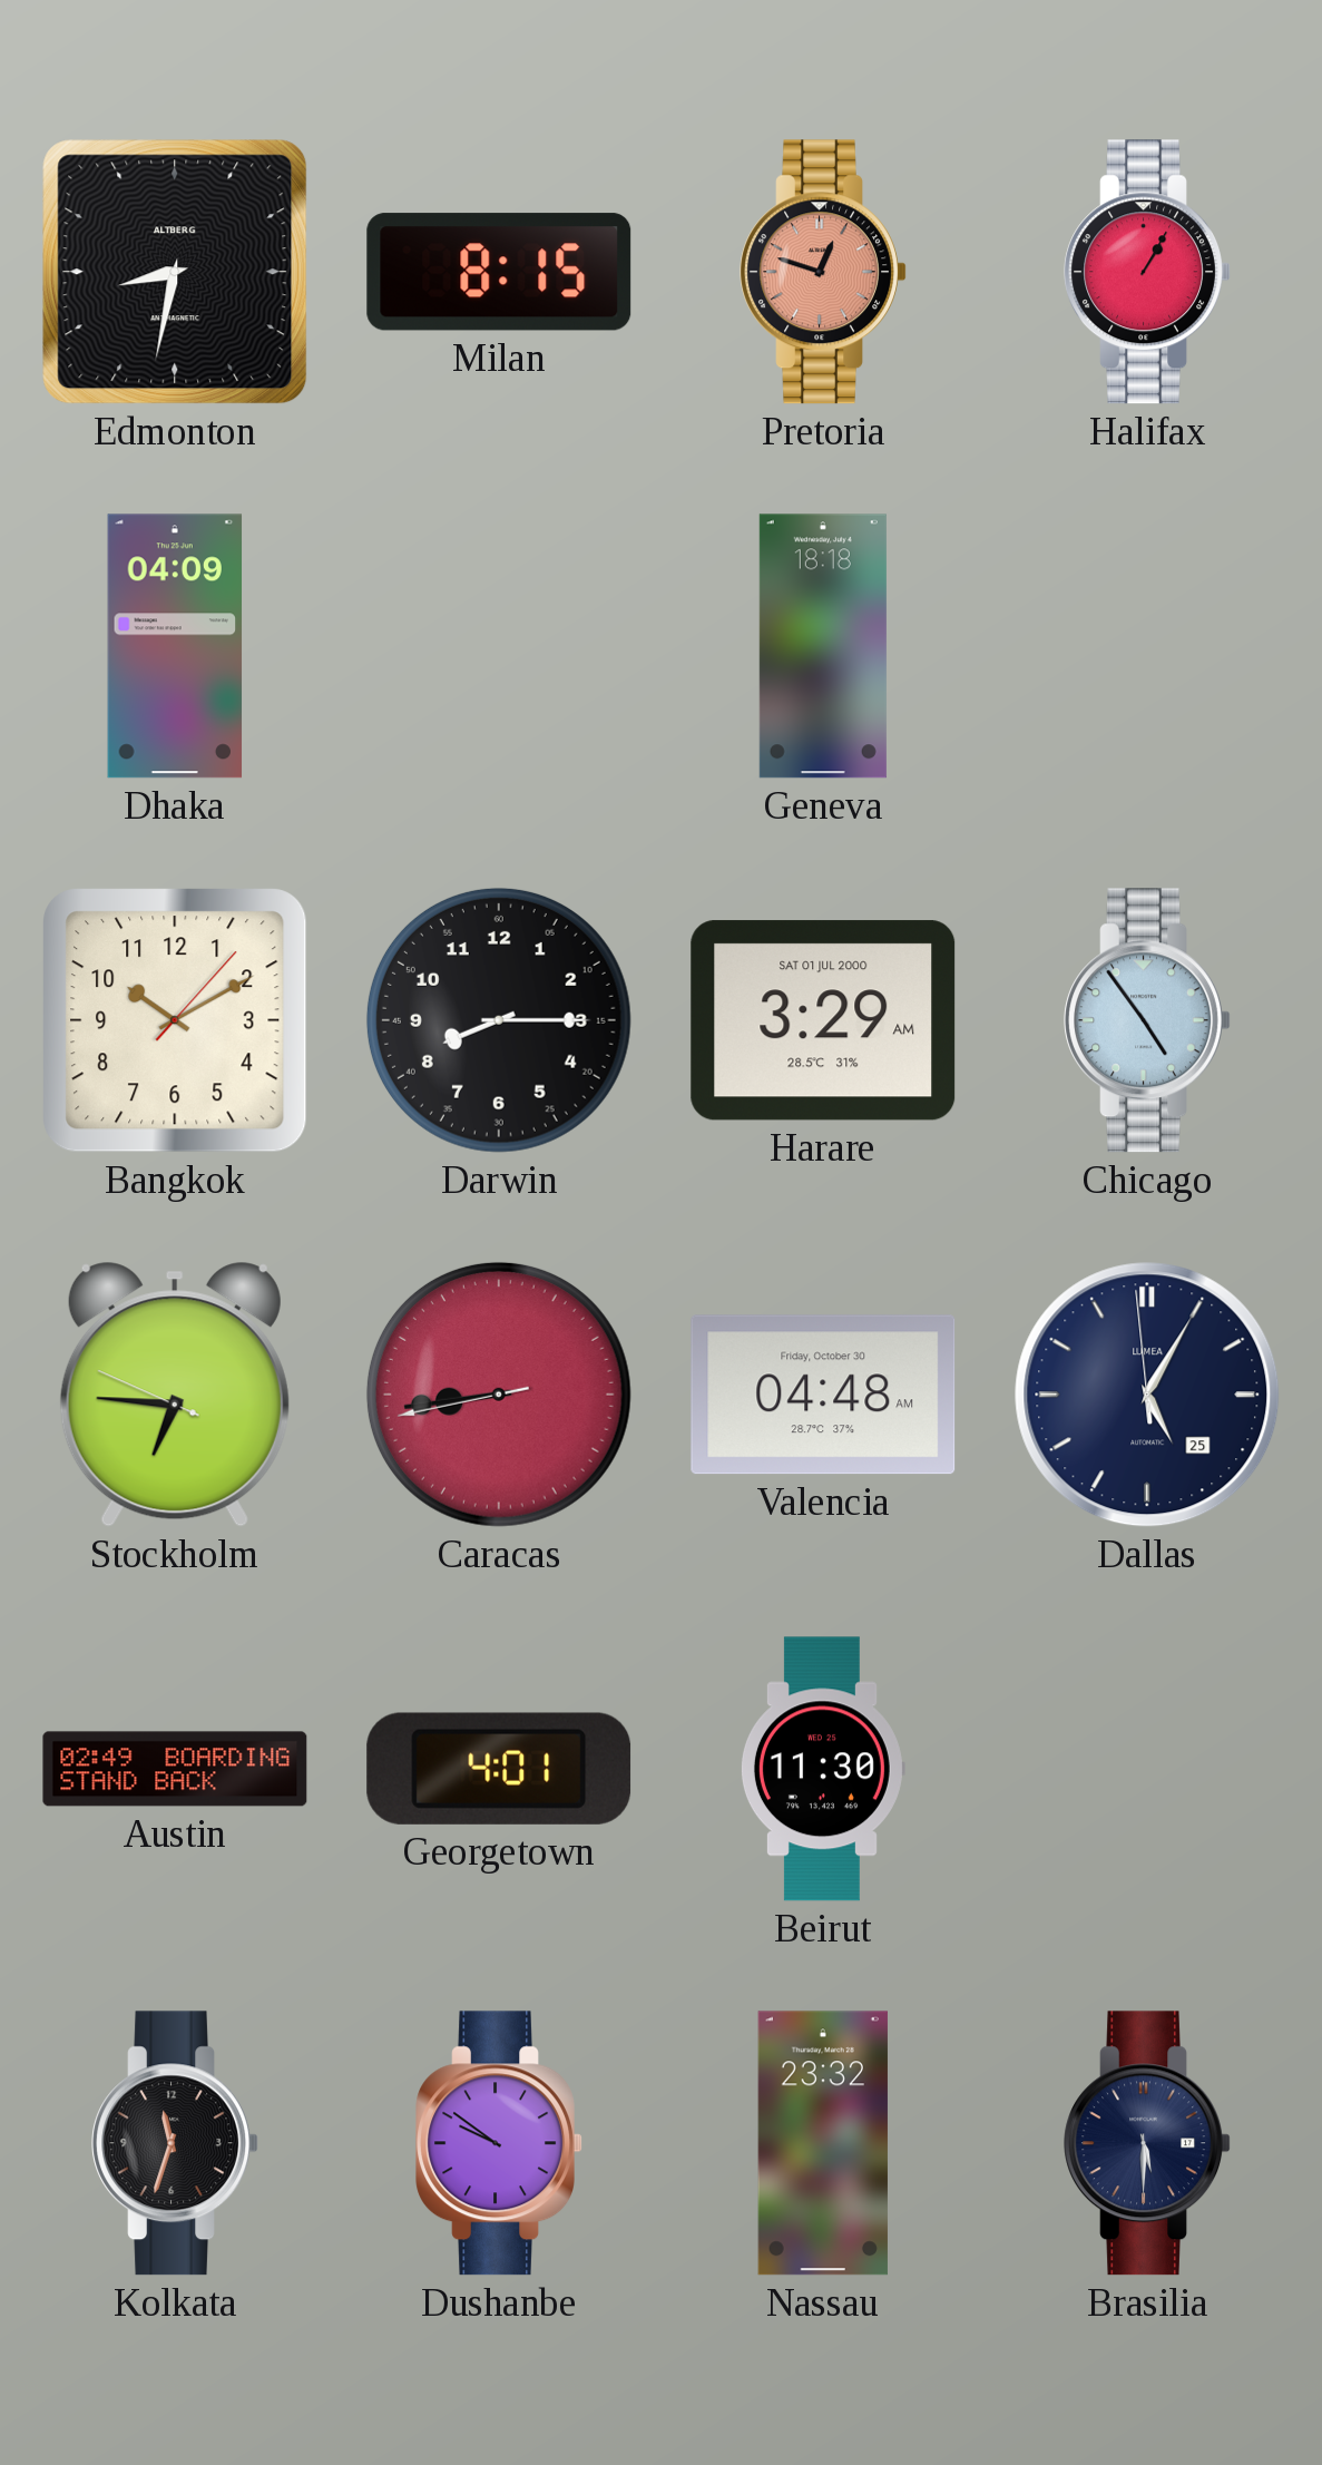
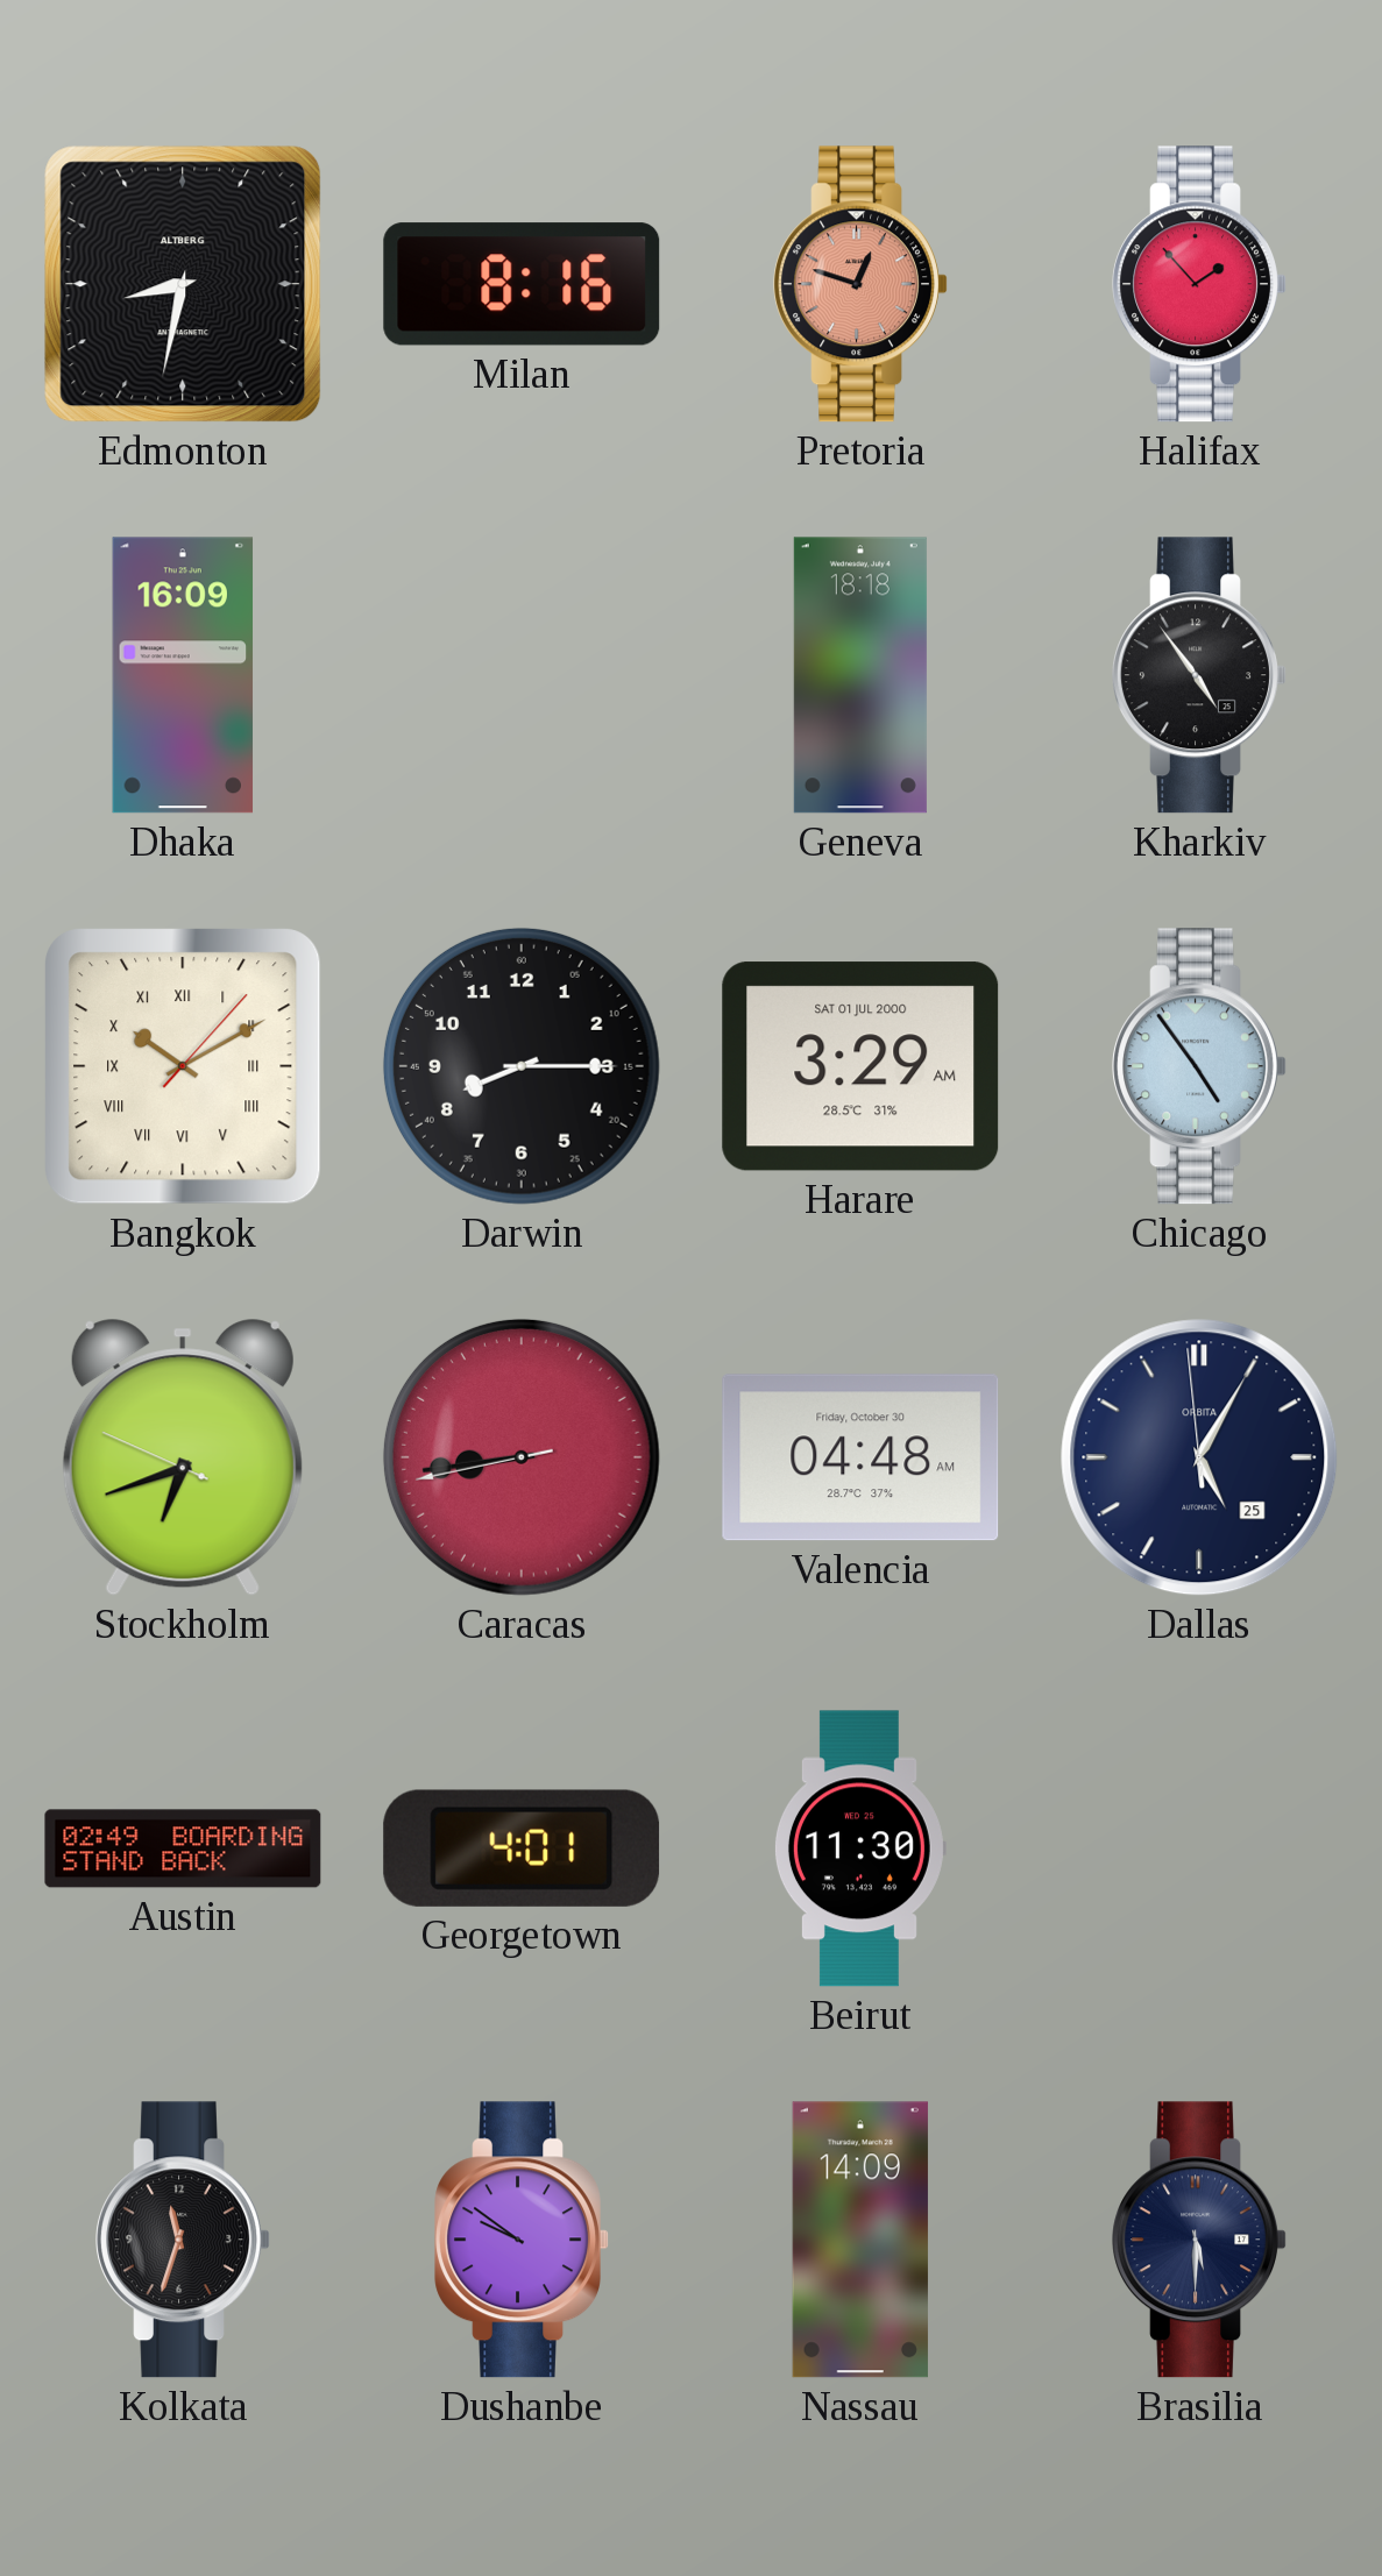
Milan: 8:15 -> 8:16
Halifax: 1:05 -> 1:53
Dhaka: 04:09 -> 16:09
Kharkiv: none -> 4:54
Bangkok numerals: Arabic -> Roman
Stockholm: 6:45 -> 6:41
Dallas brand: LUMEA -> ORBITA
Nassau: 23:32 -> 14:09
